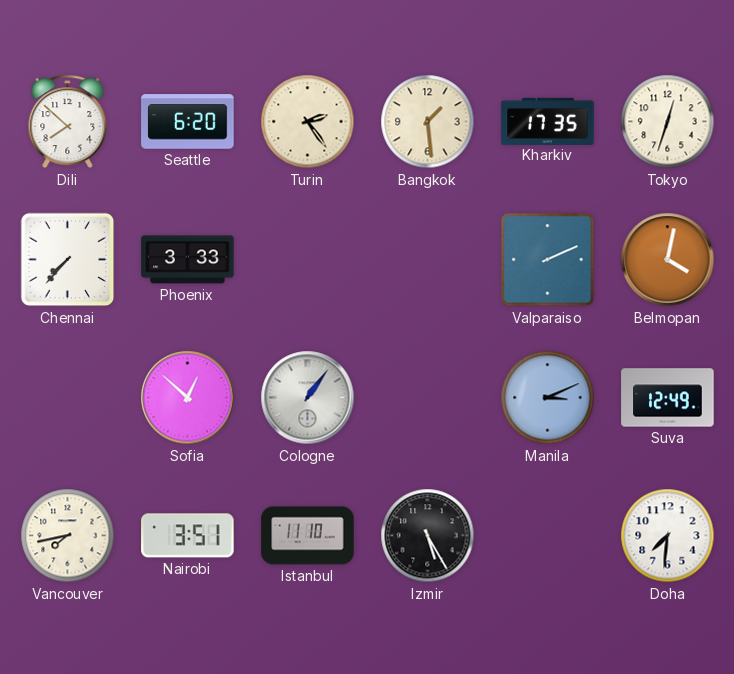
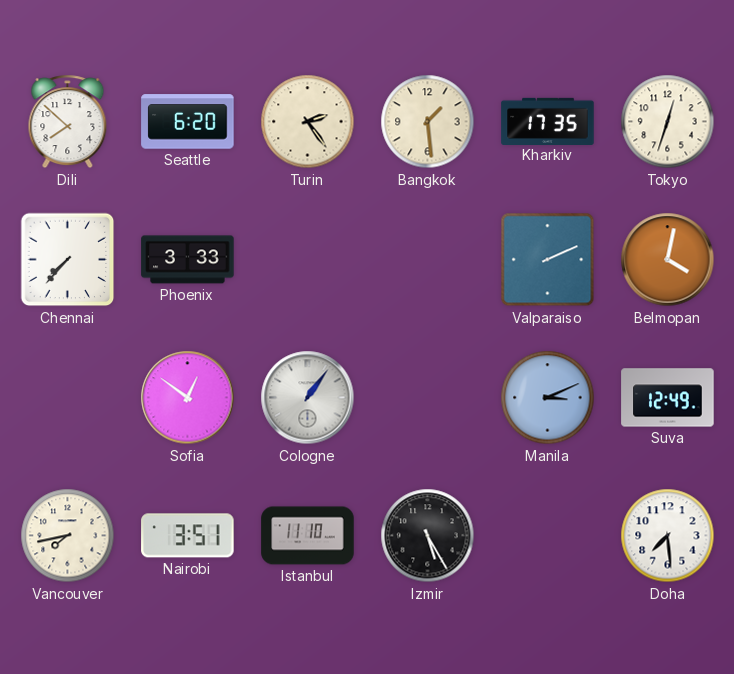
Sofia: 12:52 -> 12:51
Doha: 7:31 -> 7:29
